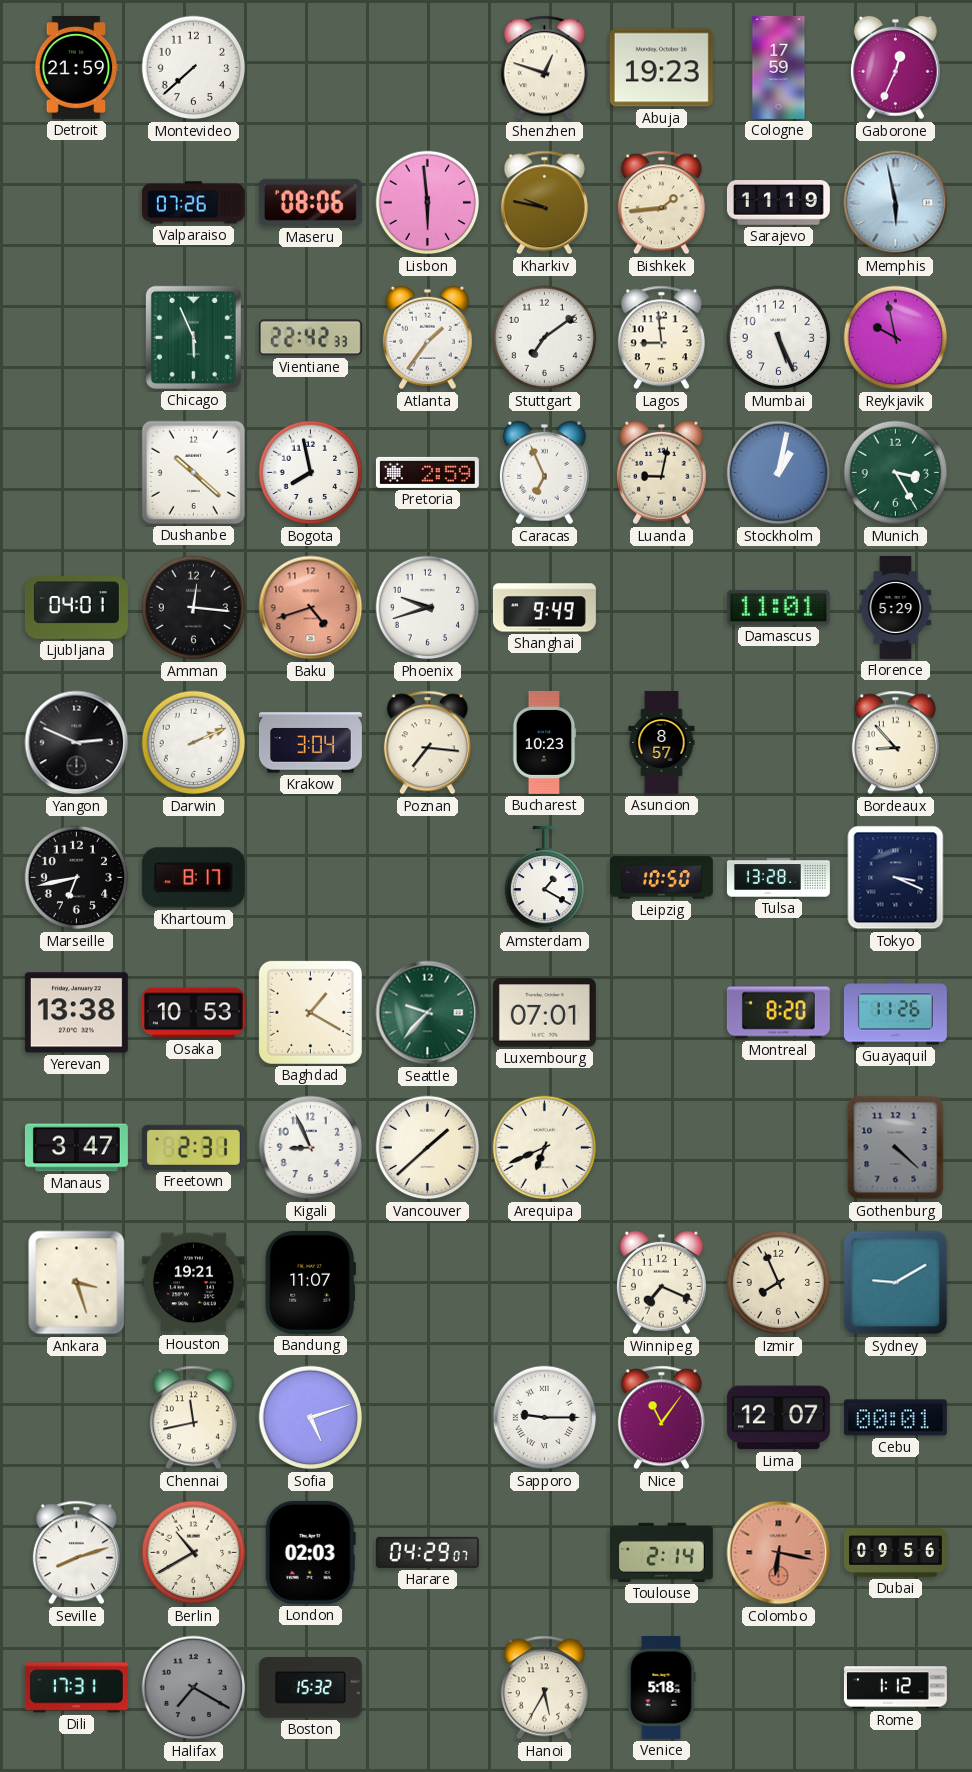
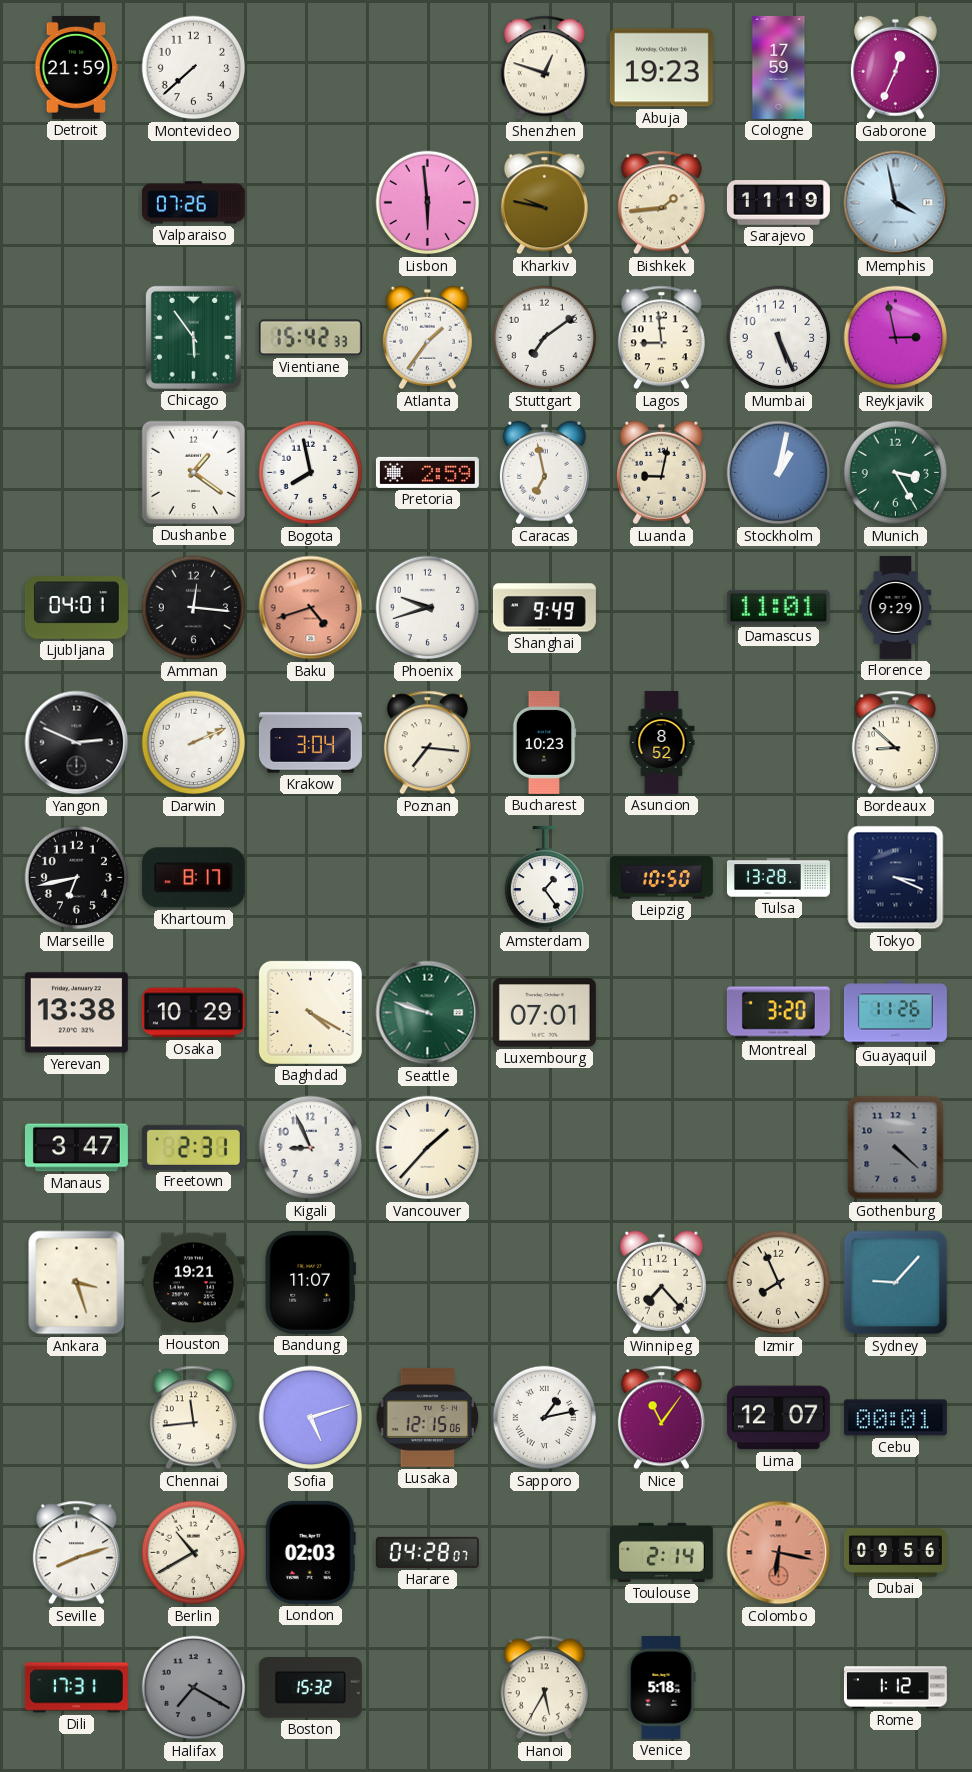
Maseru: 08:06 -> none
Memphis: 5:58 -> 3:58
Chicago: 5:56 -> 5:54
Vientiane: 22:42 -> 15:42
Reykjavik: 9:58 -> 2:58
Dushanbe: 10:22 -> 1:21
Caracas: 6:56 -> 6:58
Florence: 5:29 -> 9:29
Asuncion: 8:57 -> 8:52
Bordeaux: 8:53 -> 8:52
Amsterdam: 1:20 -> 1:24
Osaka: 10:53 -> 10:29
Baghdad: 1:20 -> 4:20
Seattle: 9:37 -> 9:48
Montreal: 8:20 -> 3:20
Vancouver: 1:38 -> 1:37
Arequipa: 6:41 -> none
Winnipeg: 7:19 -> 7:23
Sydney: 9:10 -> 9:07
Chennai: 11:43 -> 11:44
Lusaka: none -> 12:15
Sapporo: 9:15 -> 1:13
Harare: 04:29 -> 04:28
